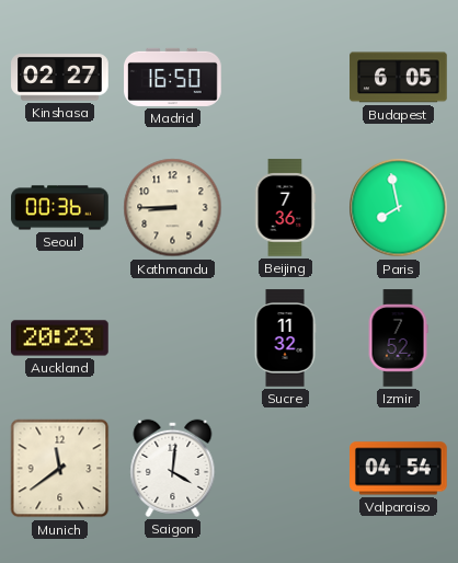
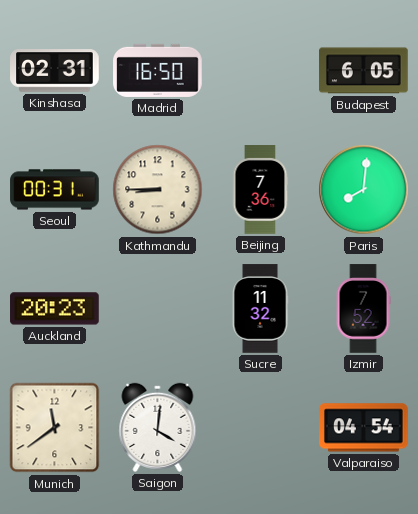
Kinshasa: 02:27 -> 02:31
Seoul: 00:36 -> 00:31
Paris: 7:58 -> 8:01
